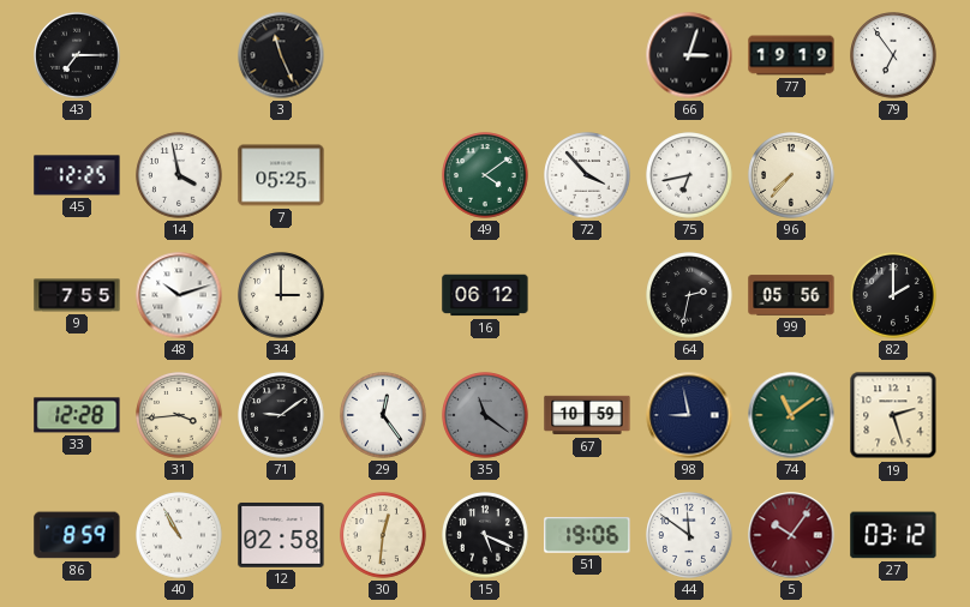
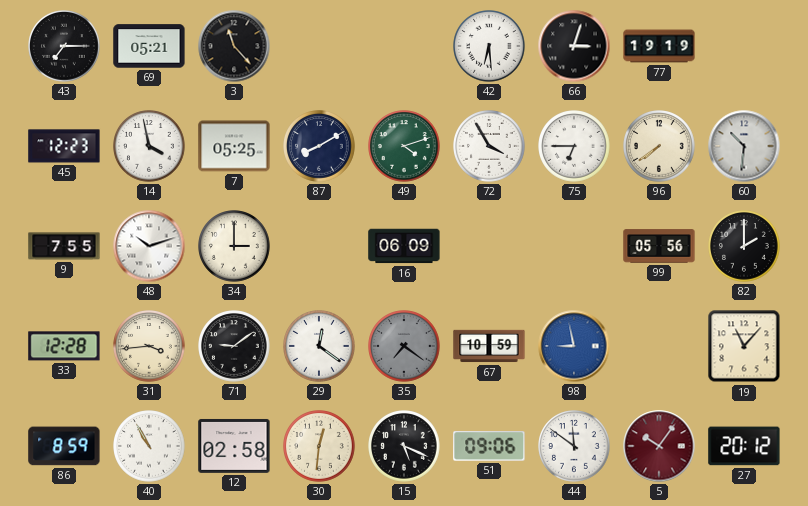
69: none -> 05:21
3: 11:26 -> 11:23
42: none -> 6:29
79: 6:54 -> none
45: 12:25 -> 12:23
87: none -> 8:10
49: 4:09 -> 4:12
72: 3:53 -> 3:55
75: 6:43 -> 6:45
96: 7:37 -> 7:39
60: none -> 10:31
16: 06:12 -> 06:09
64: 2:32 -> none
29: 12:24 -> 12:21
35: 11:21 -> 7:21
98 dial: navy -> blue
74: 11:09 -> none
19: 2:27 -> 11:07
51: 19:06 -> 09:06
27: 03:12 -> 20:12
